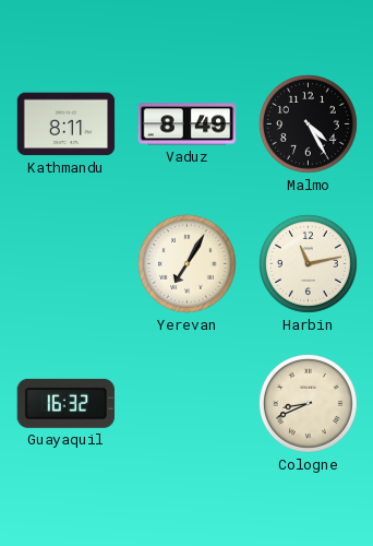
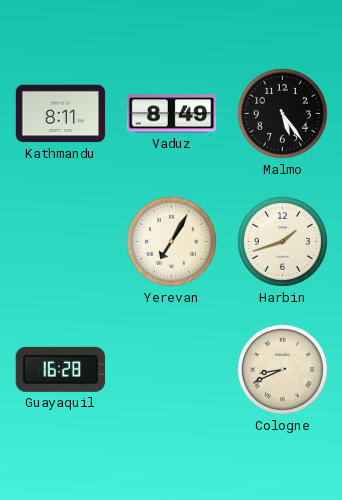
Malmo: 4:25 -> 5:24
Harbin: 11:13 -> 1:42
Guayaquil: 16:32 -> 16:28
